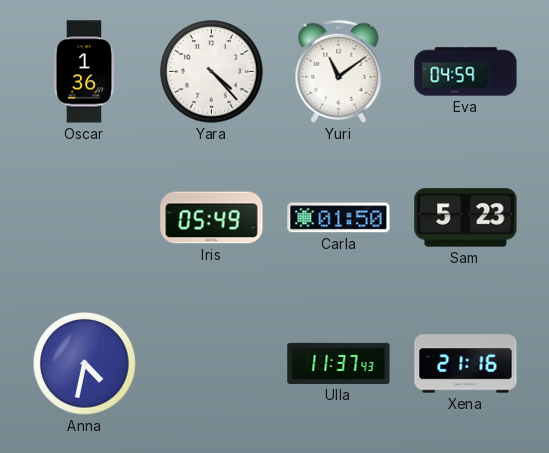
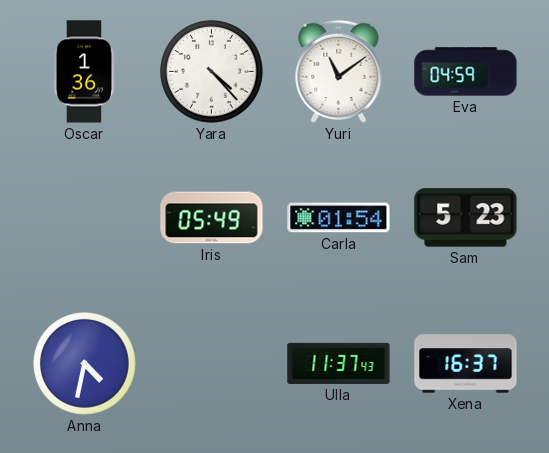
Carla: 01:50 -> 01:54
Xena: 21:16 -> 16:37
